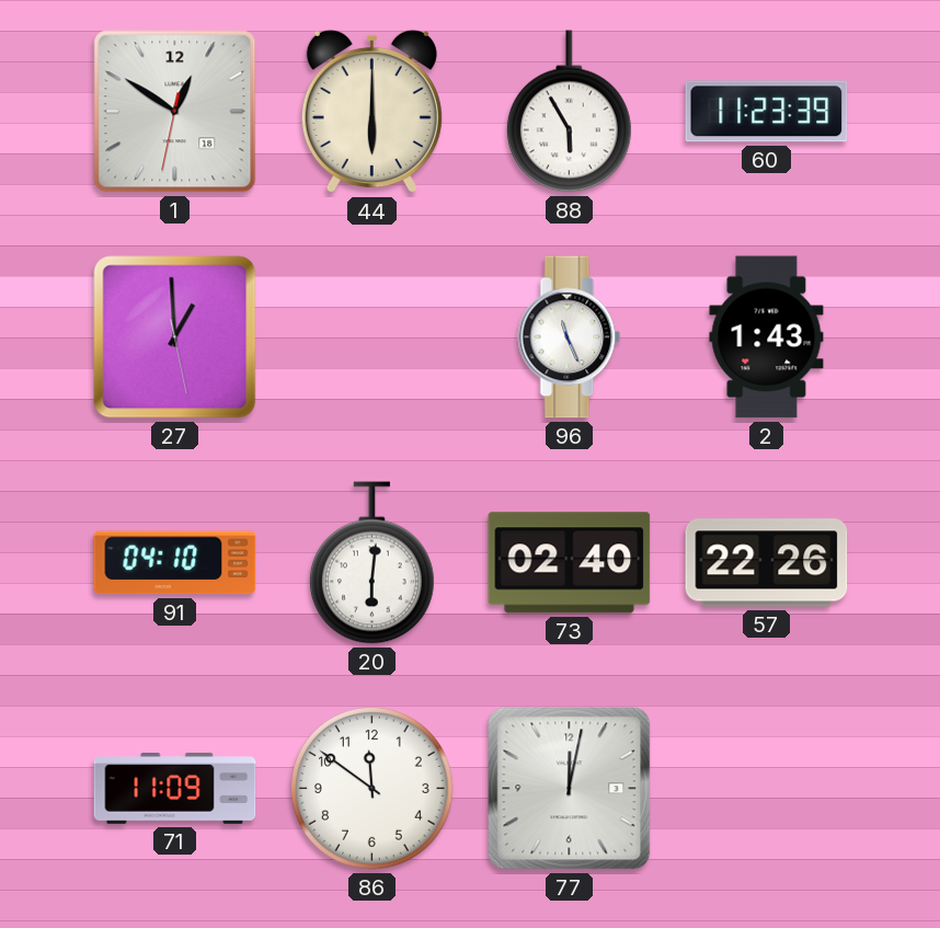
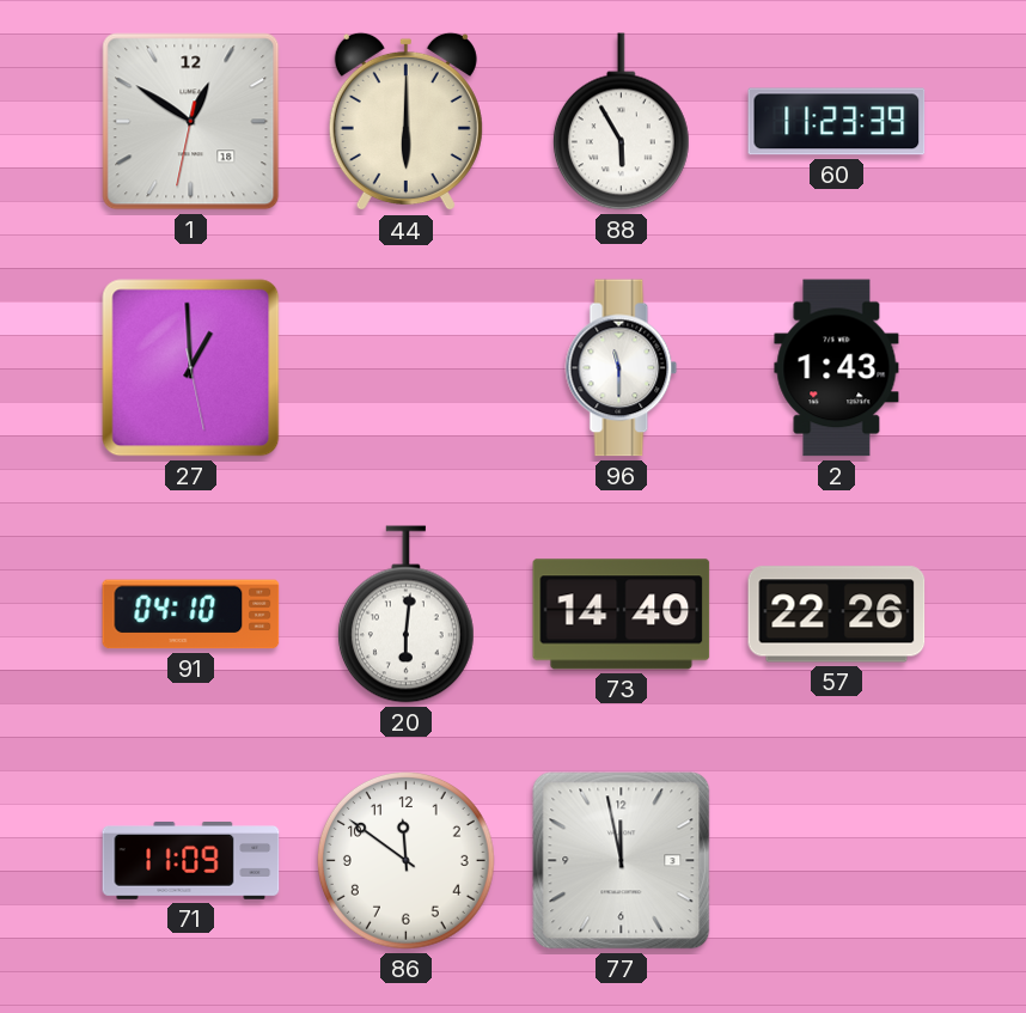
96: 11:26 -> 11:30
73: 02:40 -> 14:40
77: 12:02 -> 11:58
